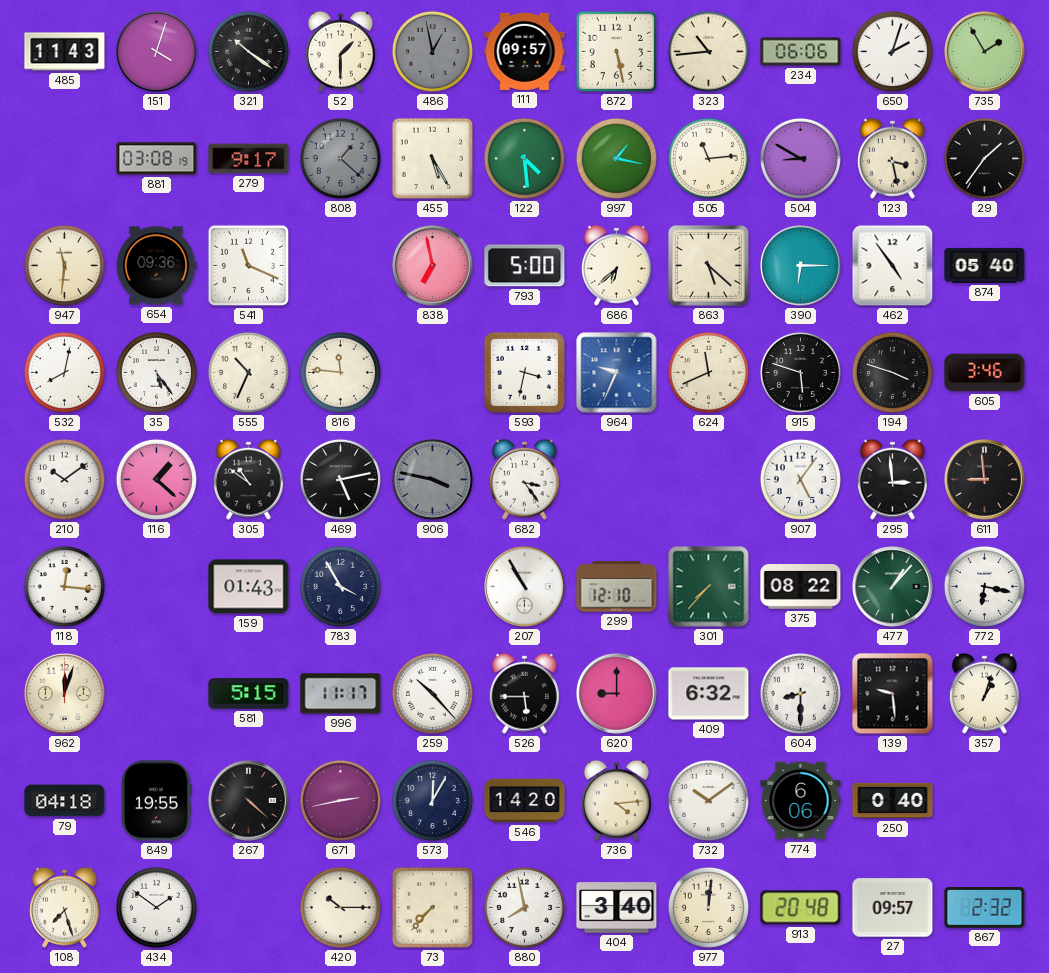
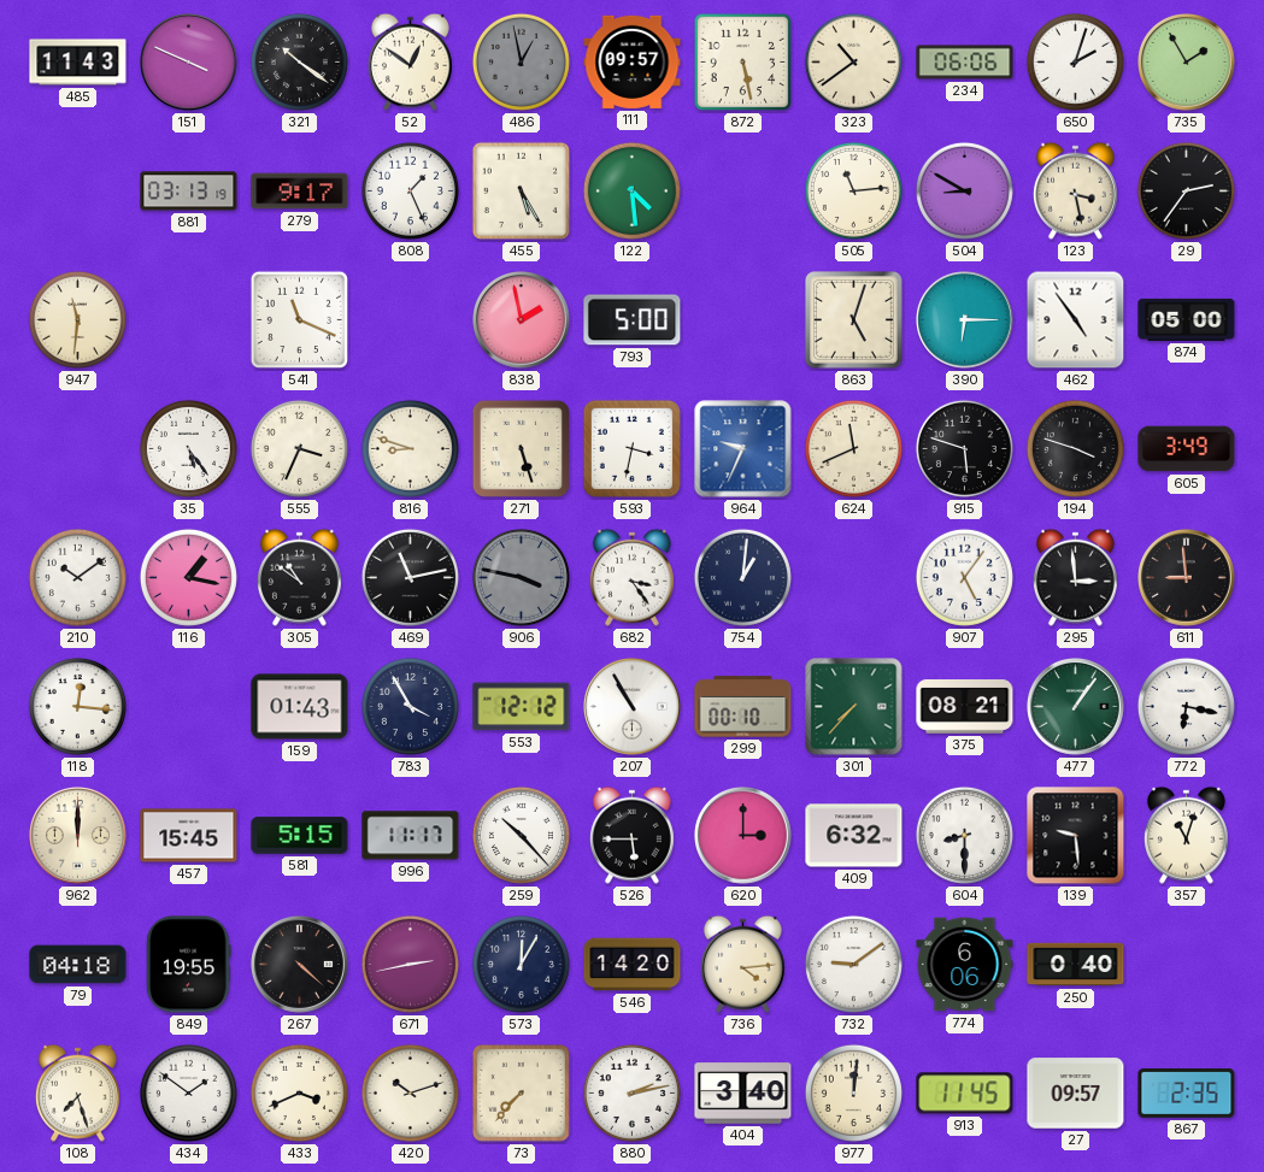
151: 4:03 -> 3:49
52: 1:30 -> 12:51
323: 10:44 -> 10:39
881: 03:08 -> 03:13
808: 1:22 -> 1:26
808 dial: grey -> white
997: 1:17 -> none
29: 1:36 -> 2:36
654: 09:36 -> none
838: 6:58 -> 1:58
686: 6:38 -> none
863: 5:22 -> 5:03
874: 05:40 -> 05:00
532: 8:02 -> none
555: 10:34 -> 3:34
816: 11:46 -> 8:48
271: none -> 5:27
605: 3:46 -> 3:49
116: 1:22 -> 1:17
469: 5:13 -> 11:13
754: none -> 1:01
553: none -> 12:12
299: 12:10 -> 00:10
375: 08:22 -> 08:21
477: 1:07 -> 1:06
962: 12:03 -> 12:00
457: none -> 15:45
620: 9:00 -> 3:00
357: 1:03 -> 11:03
732: 10:09 -> 9:09
433: none -> 3:41
420: 10:15 -> 10:12
880: 7:58 -> 2:13
913: 20:48 -> 11:45
867: 2:32 -> 2:35
